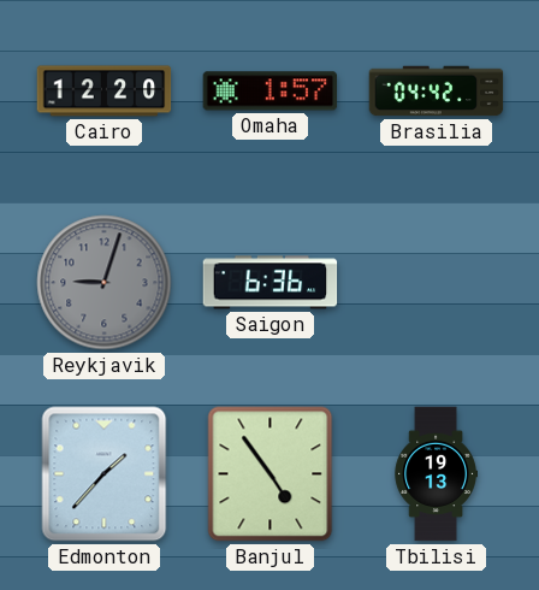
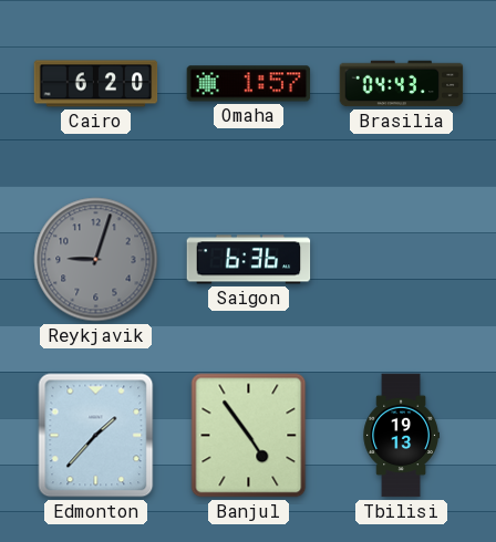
Cairo: 12:20 -> 6:20
Brasilia: 04:42 -> 04:43
